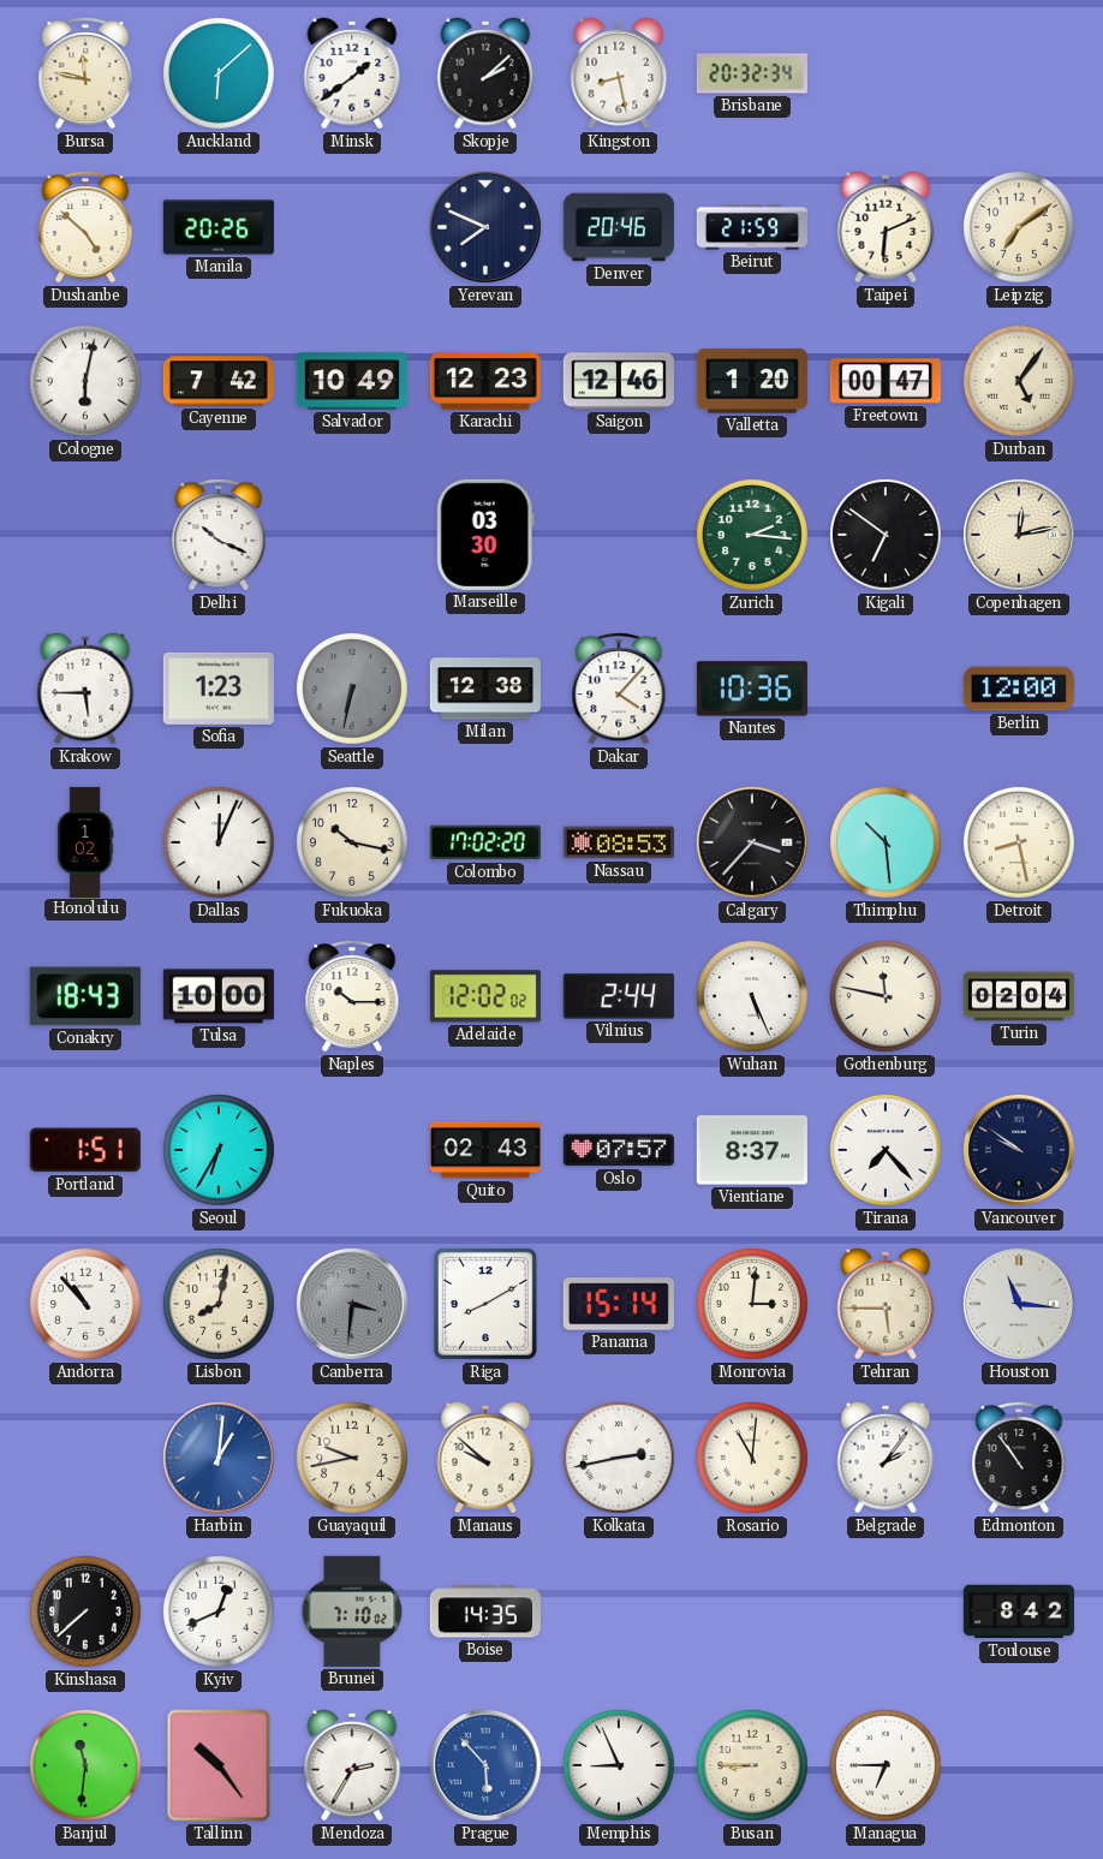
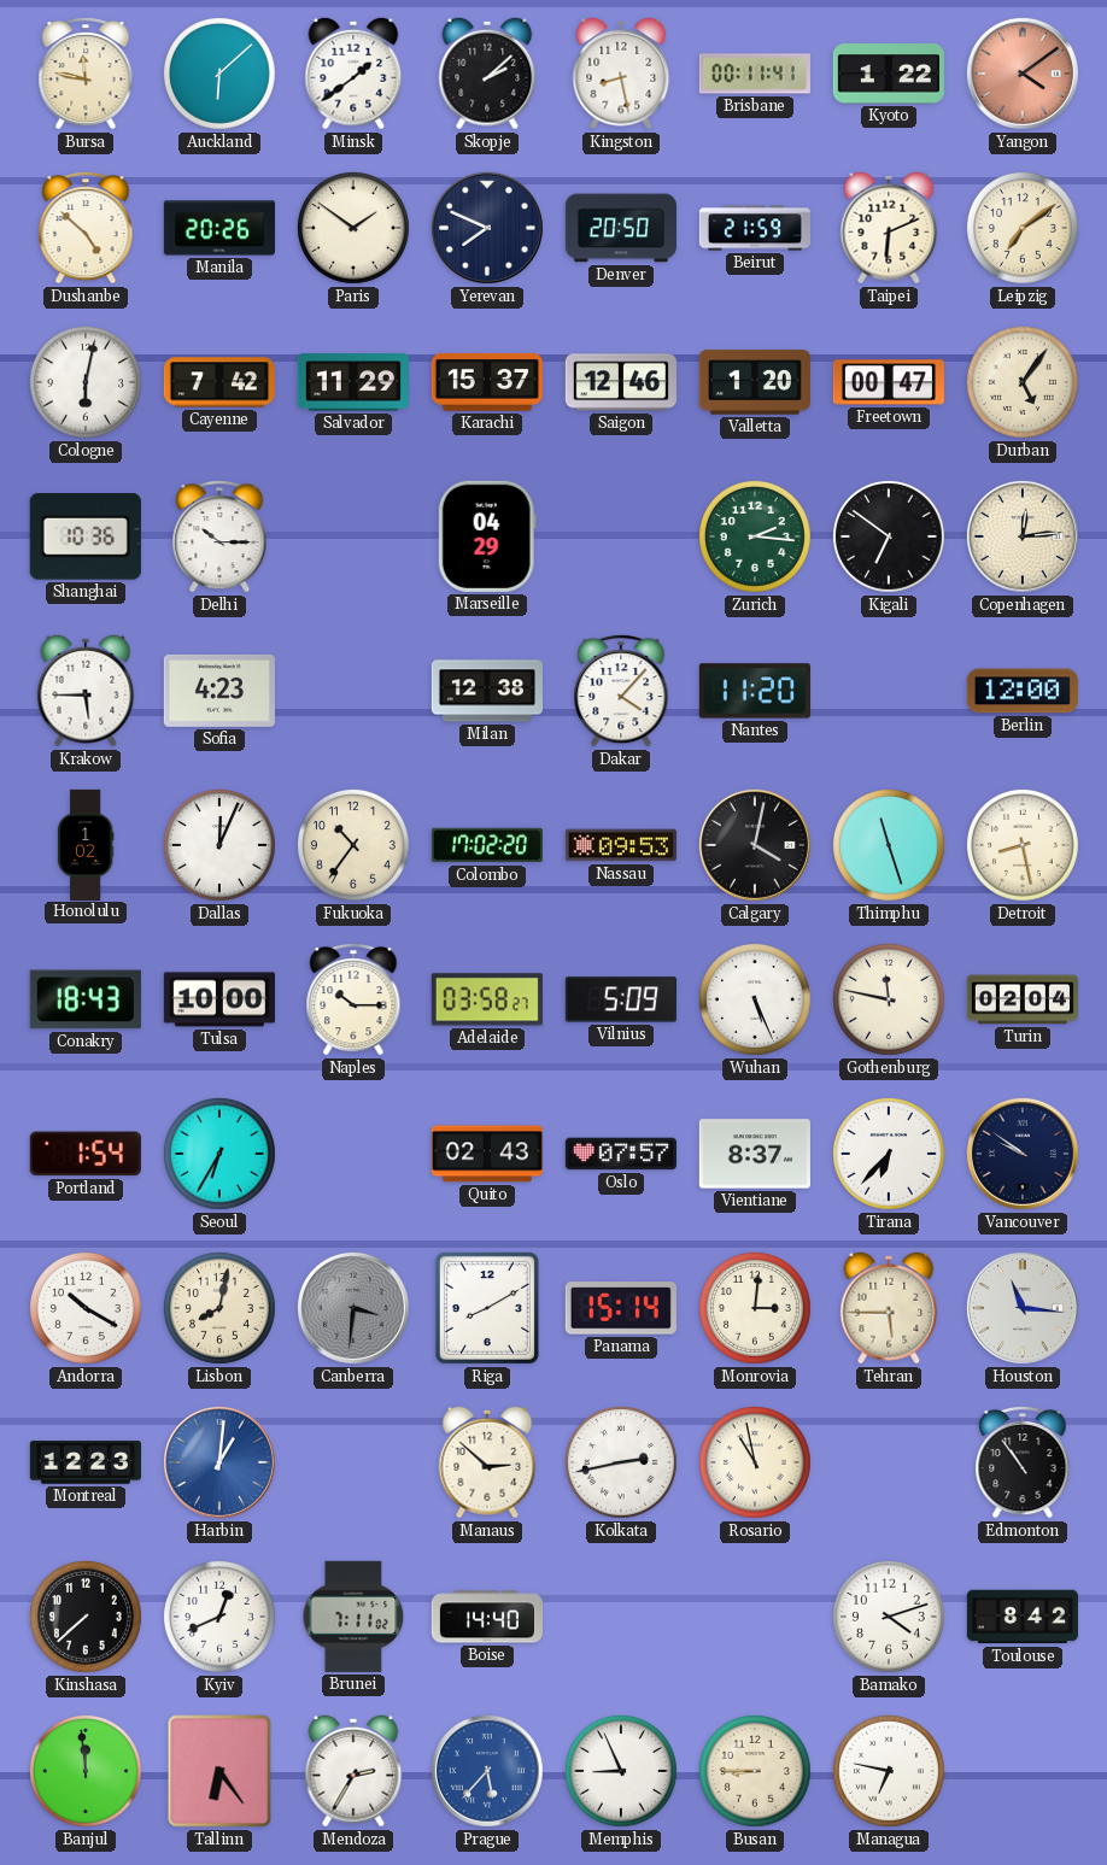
Brisbane: 20:32 -> 00:11
Kyoto: none -> 1:22
Yangon: none -> 4:09
Paris: none -> 1:51
Denver: 20:46 -> 20:50
Salvador: 10:49 -> 11:29
Karachi: 12:23 -> 15:37
Shanghai: none -> 10:36
Delhi: 10:19 -> 10:15
Marseille: 03:30 -> 04:29
Copenhagen: 12:13 -> 12:14
Sofia: 1:23 -> 4:23
Seattle: 6:32 -> none
Nantes: 10:36 -> 11:20
Fukuoka: 10:17 -> 10:36
Nassau: 08:53 -> 09:53
Calgary: 3:37 -> 4:02
Thimphu: 10:29 -> 11:27
Adelaide: 12:02 -> 03:58
Vilnius: 2:44 -> 5:09
Portland: 1:51 -> 1:54
Tirana: 7:23 -> 6:37
Andorra: 10:53 -> 10:20
Montreal: none -> 12:23
Guayaquil: 9:43 -> none
Manaus: 9:52 -> 2:52
Rosario: 11:01 -> 10:58
Belgrade: 2:06 -> none
Brunei: 7:10 -> 7:11
Boise: 14:35 -> 14:40
Bamako: none -> 4:12
Banjul: 11:31 -> 11:59
Tallinn: 10:24 -> 6:24
Prague: 5:53 -> 5:37
Managua: 6:45 -> 6:47
